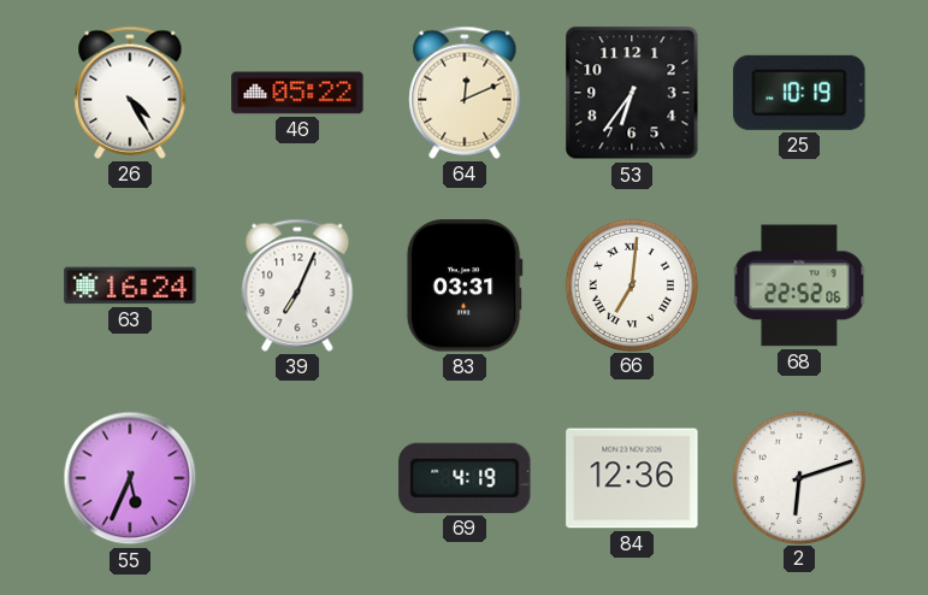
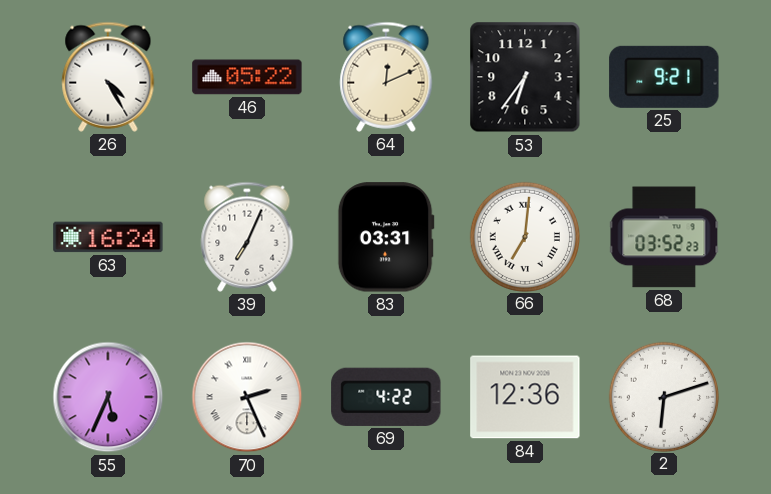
25: 10:19 -> 9:21
68: 22:52 -> 03:52
70: none -> 2:26
69: 4:19 -> 4:22
